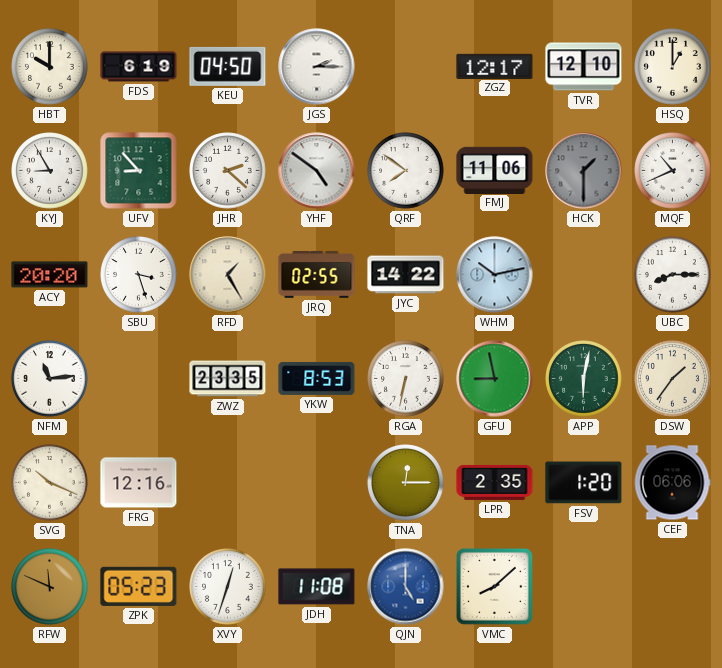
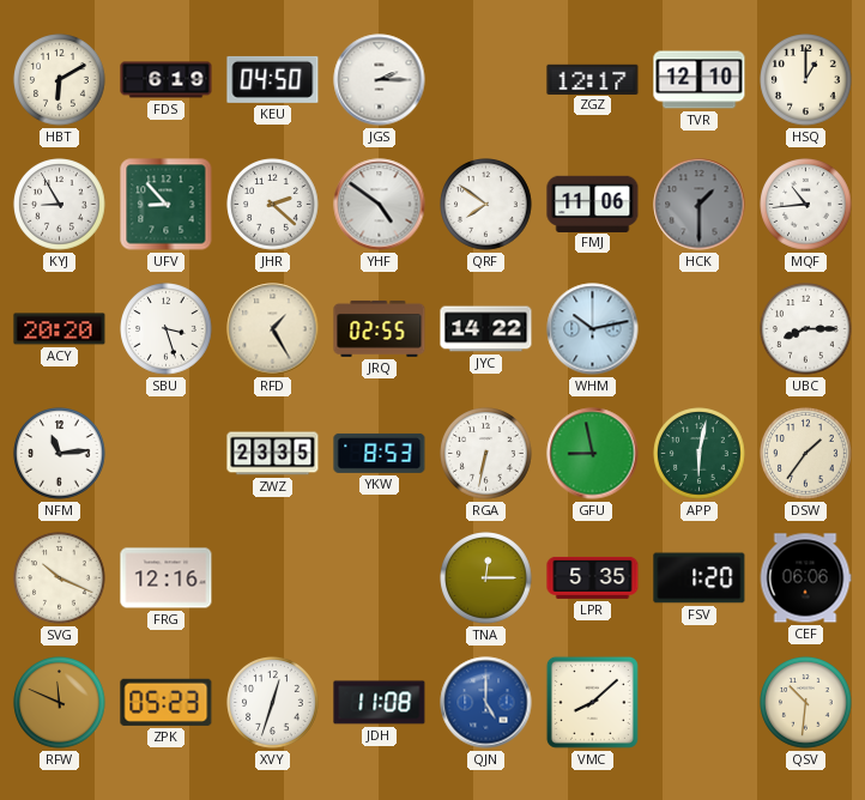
HBT: 10:00 -> 6:10
MQF: 10:41 -> 10:44
LPR: 2:35 -> 5:35
QSV: none -> 10:31
